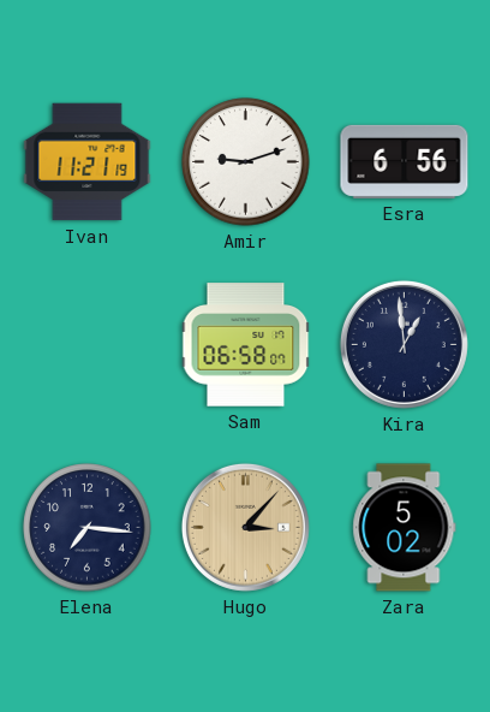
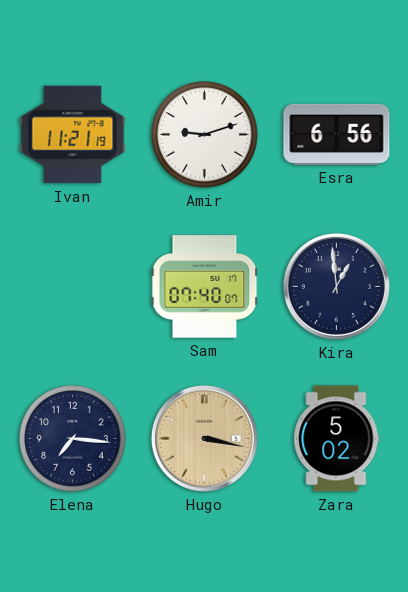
Sam: 06:58 -> 07:40
Hugo: 3:07 -> 3:17
